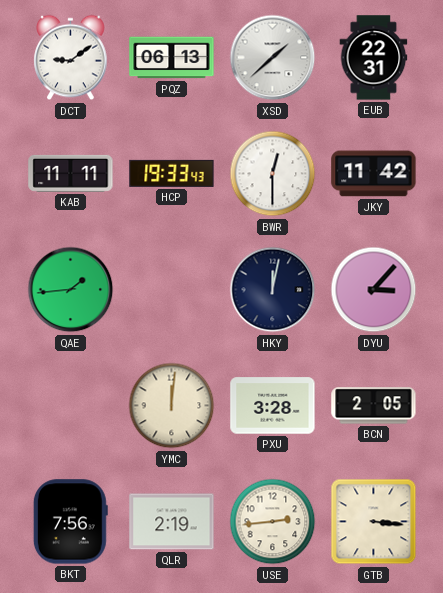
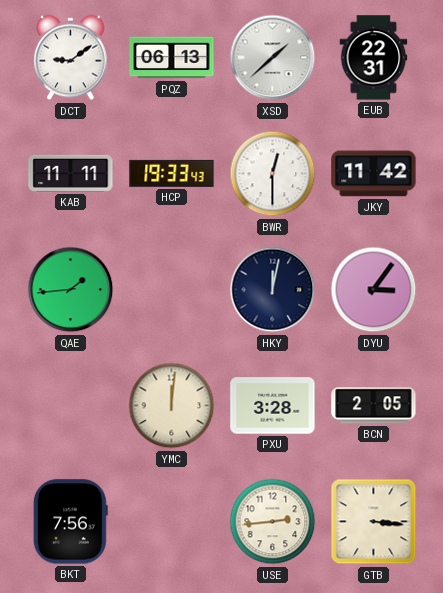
DYU: 3:07 -> 3:06
QLR: 2:19 -> none
